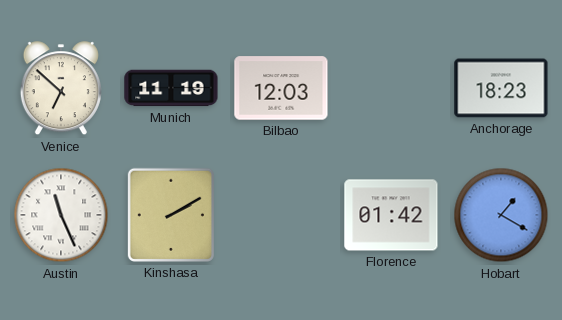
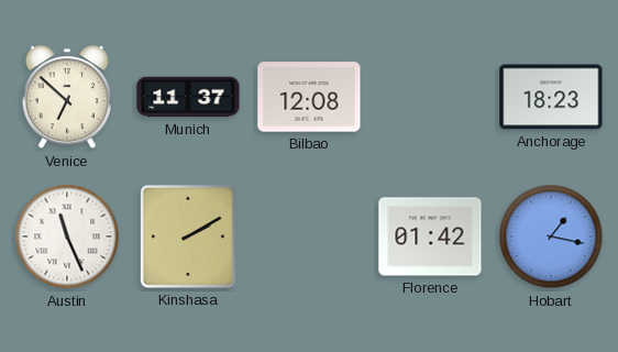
Munich: 11:19 -> 11:37
Bilbao: 12:03 -> 12:08
Hobart: 1:20 -> 1:17
